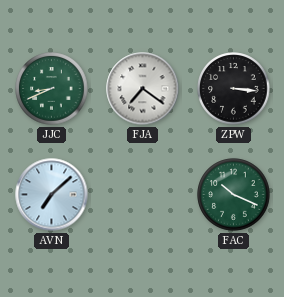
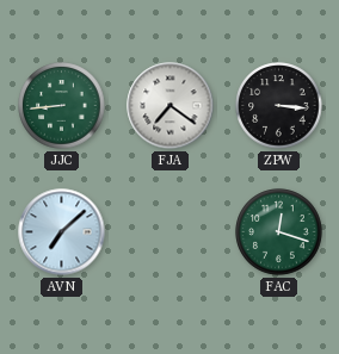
JJC: 8:41 -> 8:44
FAC: 10:19 -> 12:18
